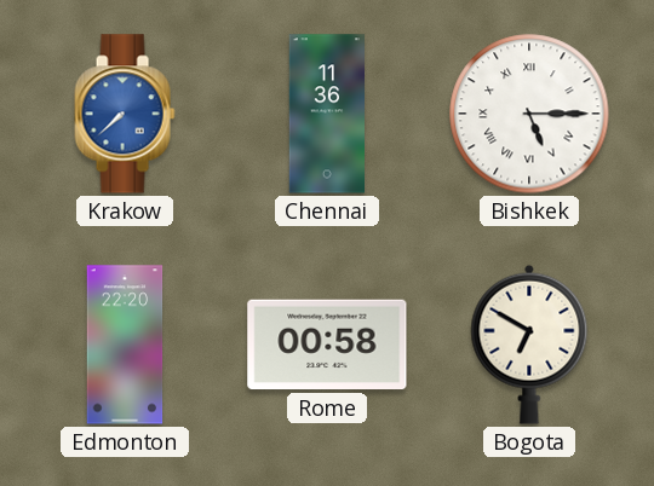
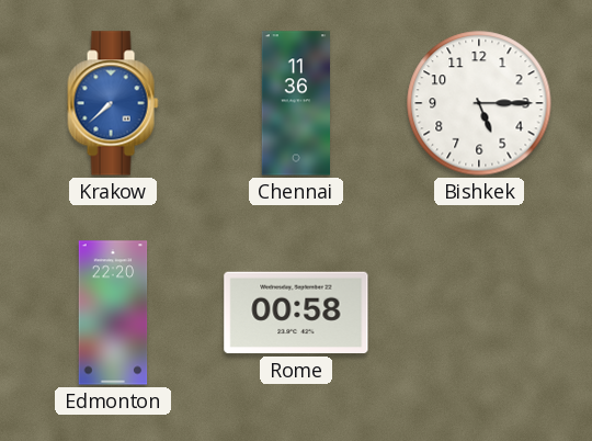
Bishkek numerals: Roman -> Arabic
Bogota: 6:50 -> none
